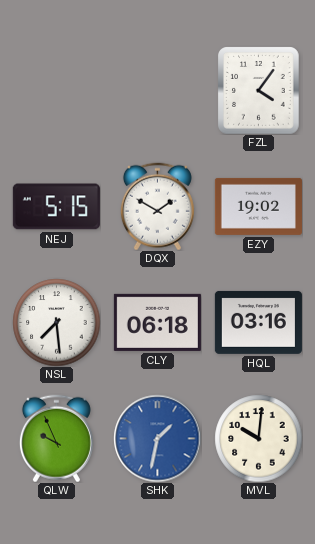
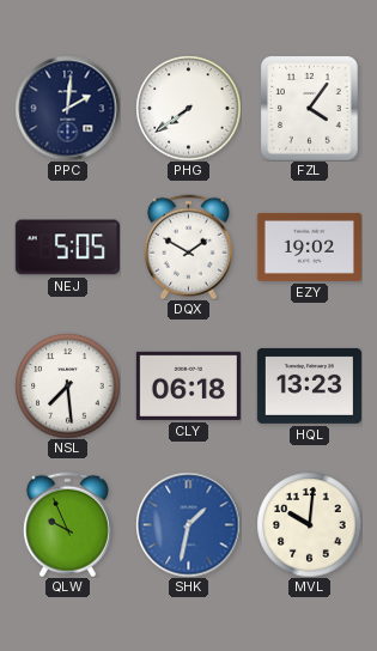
PPC: none -> 2:01
PHG: none -> 7:39
NEJ: 5:15 -> 5:05
HQL: 03:16 -> 13:23
